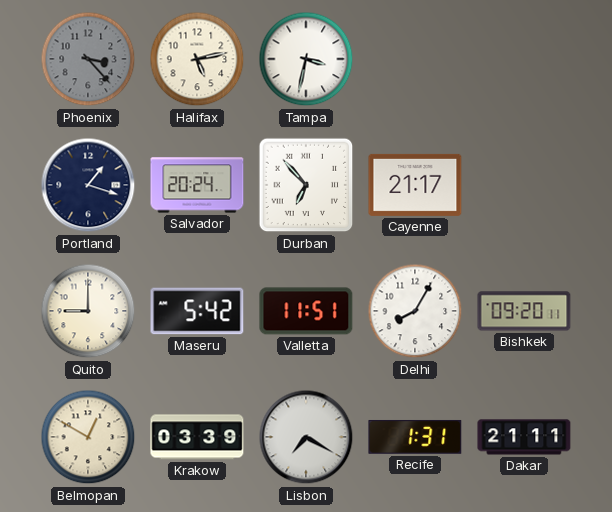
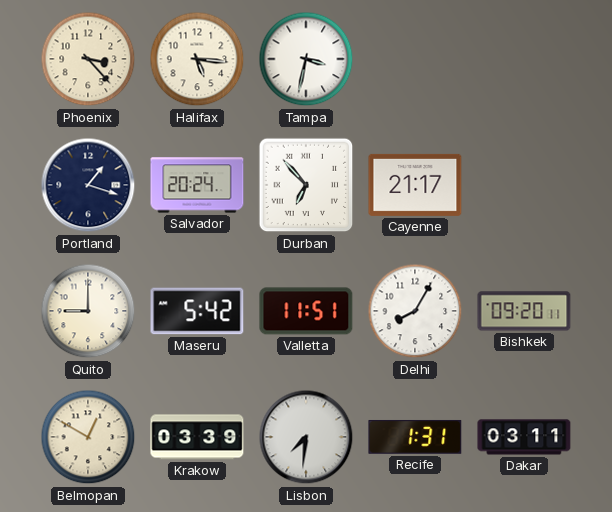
Phoenix dial: grey -> cream
Halifax: 5:13 -> 5:16
Lisbon: 7:20 -> 7:31
Dakar: 21:11 -> 03:11
